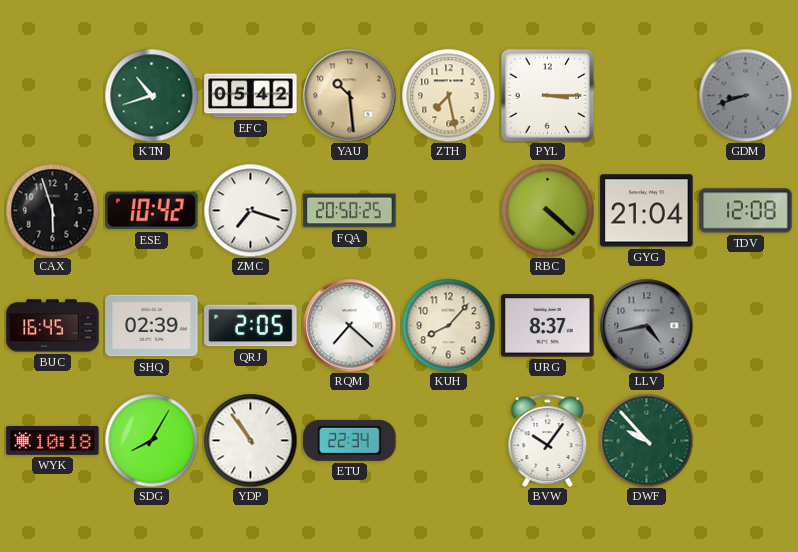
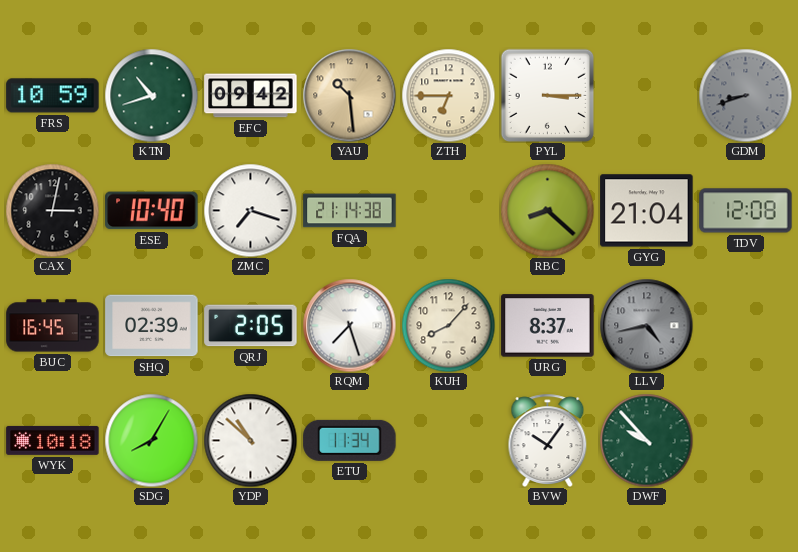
FRS: none -> 10:59
EFC: 05:42 -> 09:42
ZTH: 7:28 -> 6:45
CAX: 5:57 -> 3:02
ESE: 10:42 -> 10:40
FQA: 20:50 -> 21:14
RBC: 4:22 -> 8:22
RQM: 7:22 -> 7:27
YDP: 10:54 -> 10:52
ETU: 22:34 -> 11:34
